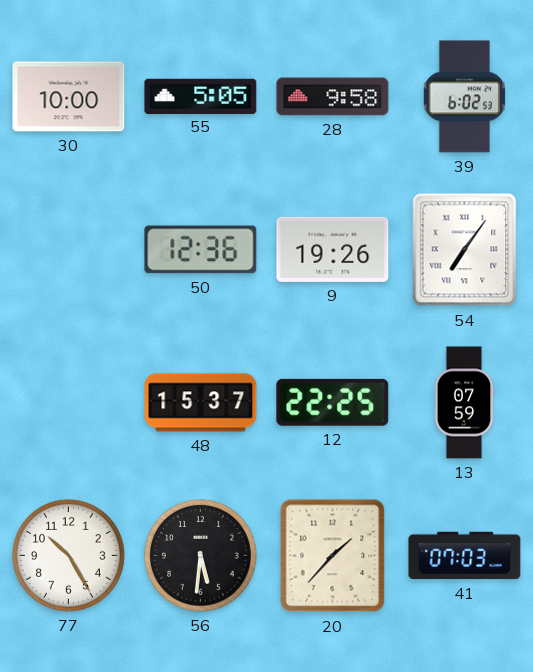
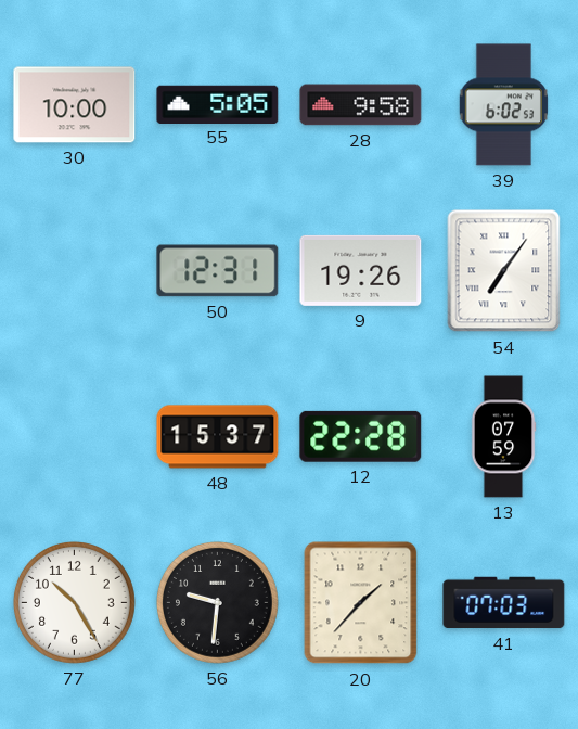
50: 12:36 -> 12:31
12: 22:25 -> 22:28
56: 5:31 -> 9:31
